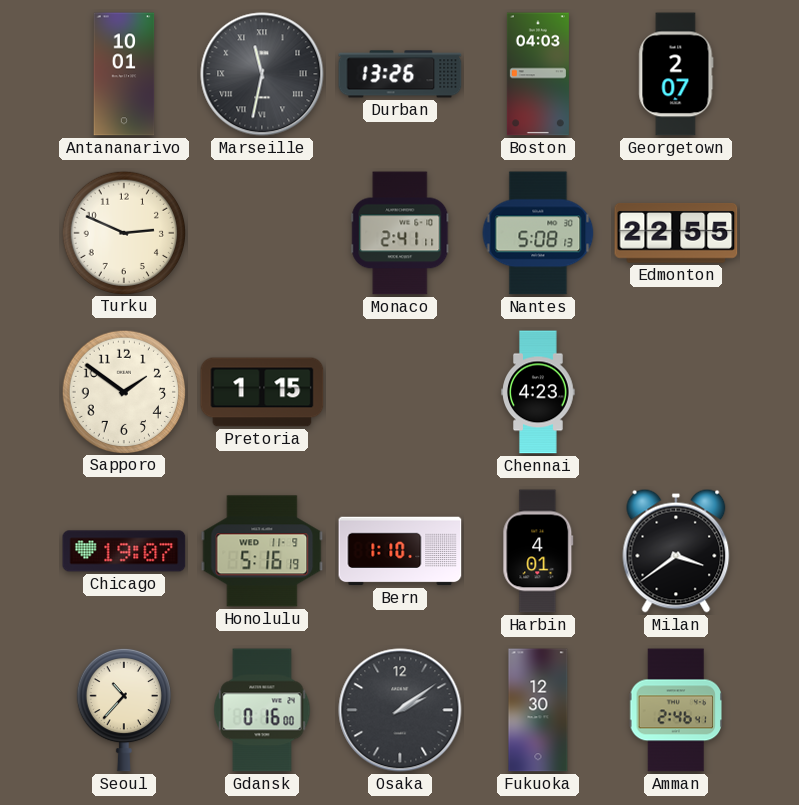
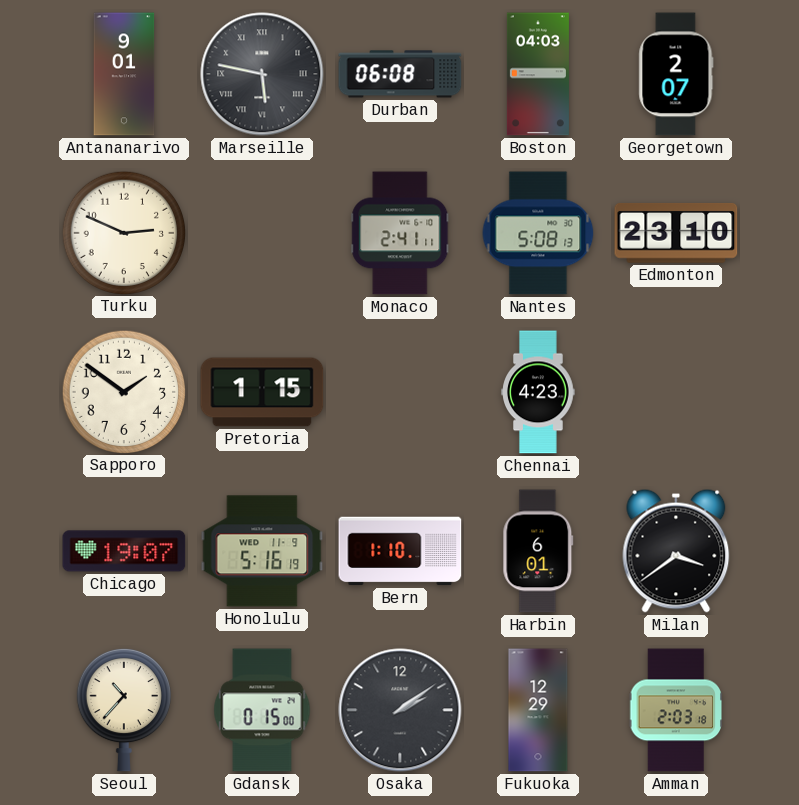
Antananarivo: 10:01 -> 9:01
Marseille: 11:32 -> 5:47
Durban: 13:26 -> 06:08
Edmonton: 22:55 -> 23:10
Harbin: 4:01 -> 6:01
Gdansk: 0:16 -> 0:15
Fukuoka: 12:30 -> 12:29
Amman: 2:46 -> 2:03
